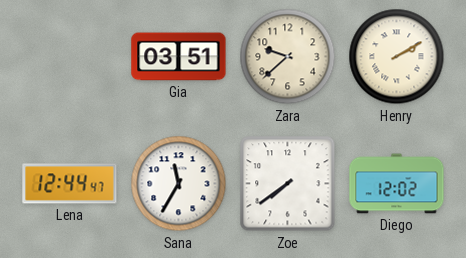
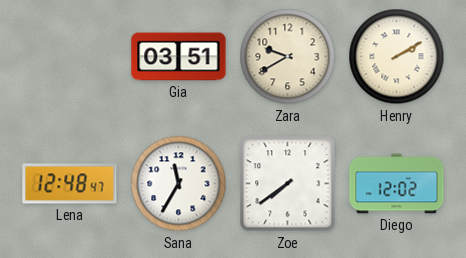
Zara: 9:38 -> 9:40
Lena: 12:44 -> 12:48
